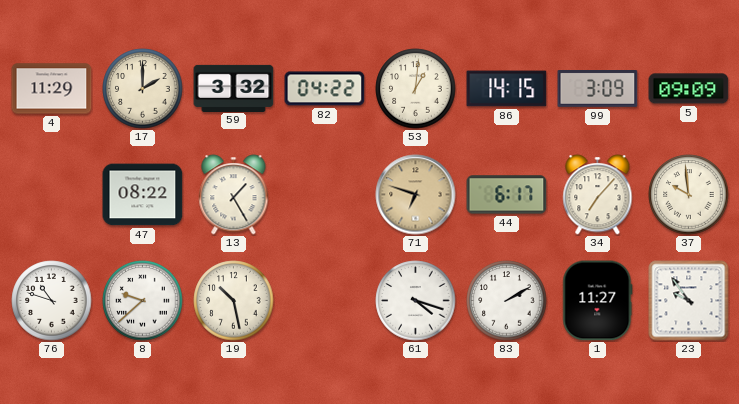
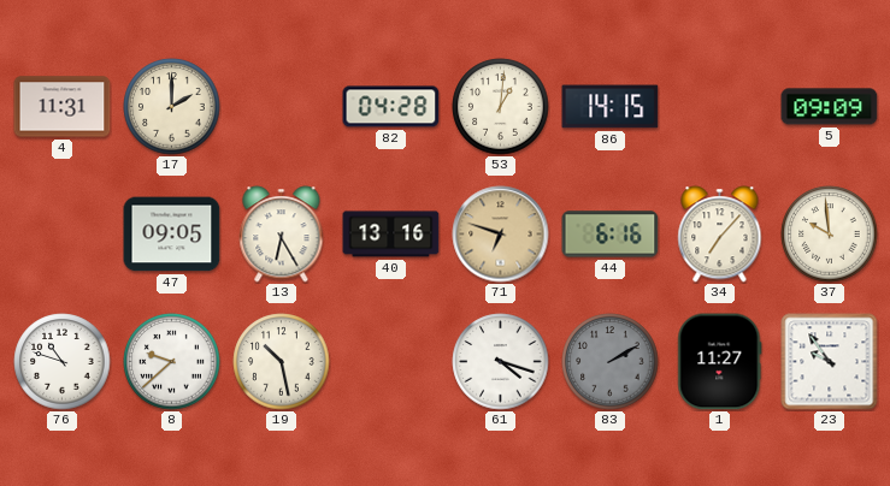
4: 11:29 -> 11:31
59: 3:32 -> none
82: 04:22 -> 04:28
99: 3:09 -> none
47: 08:22 -> 09:05
13: 1:25 -> 6:25
40: none -> 13:16
44: 6:17 -> 6:16
83 dial: white -> grey
